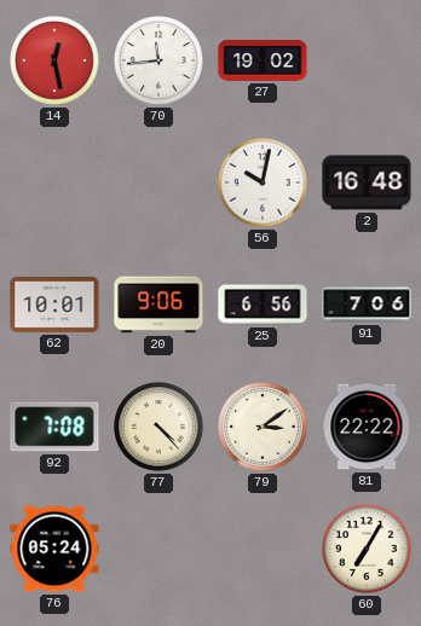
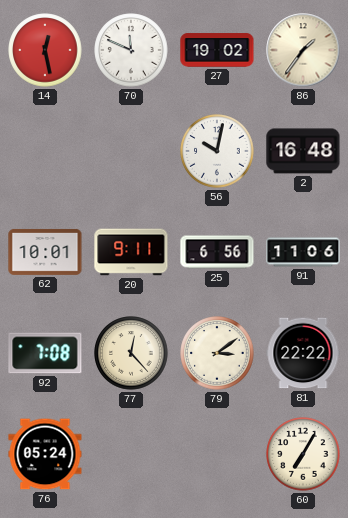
70: 11:44 -> 11:49
86: none -> 1:36
20: 9:06 -> 9:11
91: 7:06 -> 11:06
77: 4:23 -> 12:23
